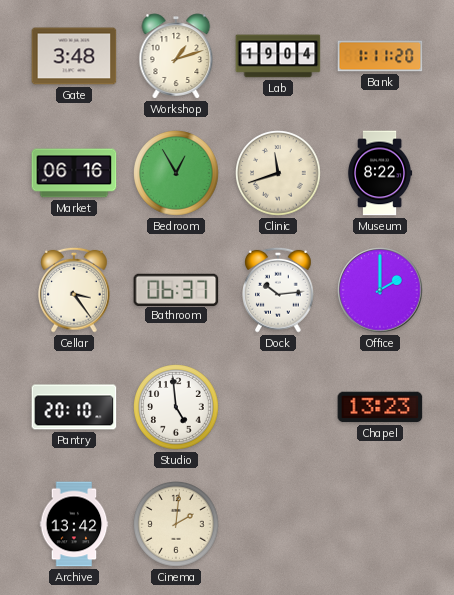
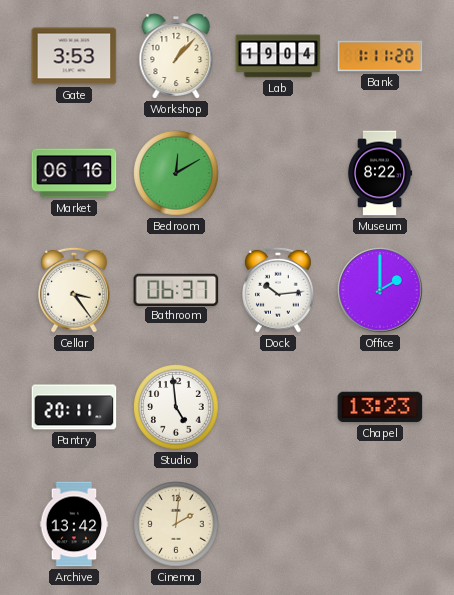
Gate: 3:48 -> 3:53
Workshop: 1:12 -> 1:07
Bedroom: 12:55 -> 12:10
Clinic: 11:42 -> none
Pantry: 20:10 -> 20:11
